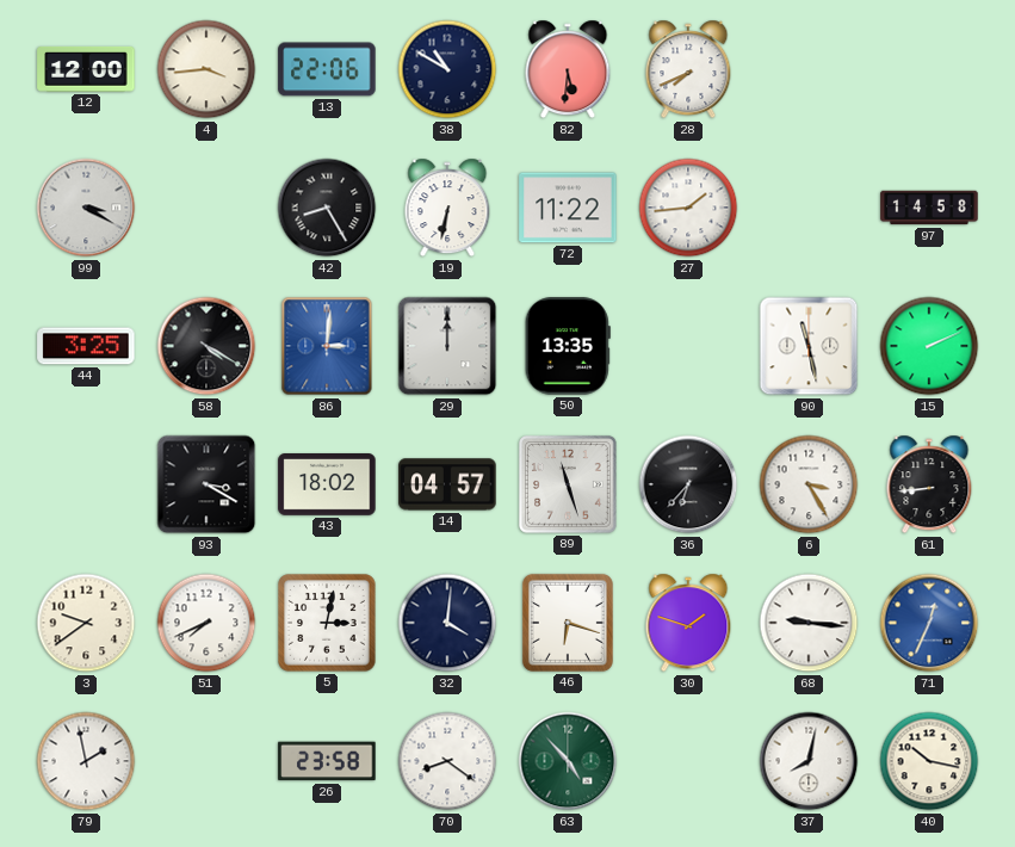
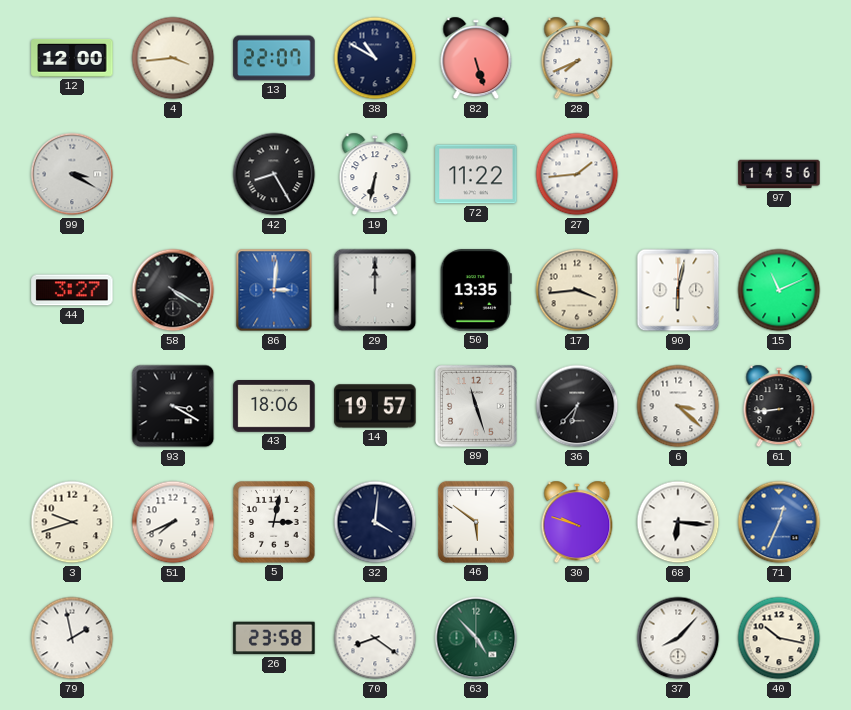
13: 22:06 -> 22:07
82: 5:31 -> 5:27
97: 14:58 -> 14:56
44: 3:25 -> 3:27
17: none -> 3:44
90: 11:28 -> 6:02
15: 2:11 -> 11:11
43: 18:02 -> 18:06
14: 04:57 -> 19:57
6: 3:25 -> 3:22
3: 9:39 -> 9:42
46: 6:18 -> 5:51
30: 1:48 -> 9:48
68: 9:16 -> 6:16
37: 8:02 -> 8:07
